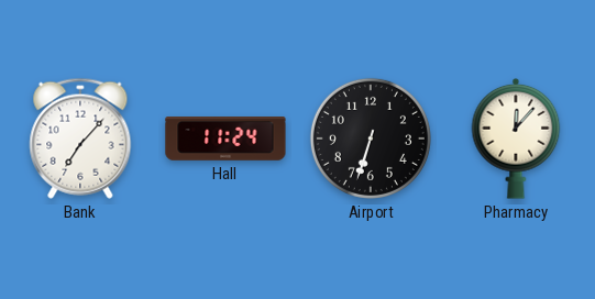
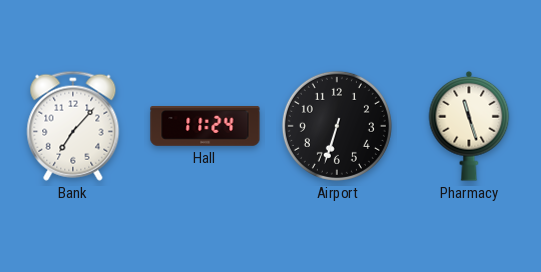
Pharmacy: 12:07 -> 11:27
